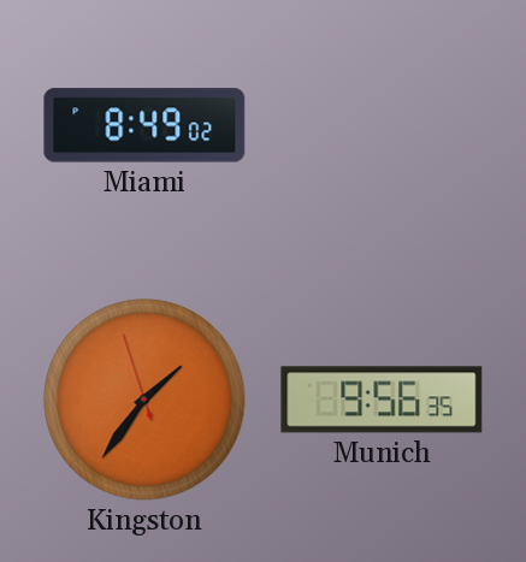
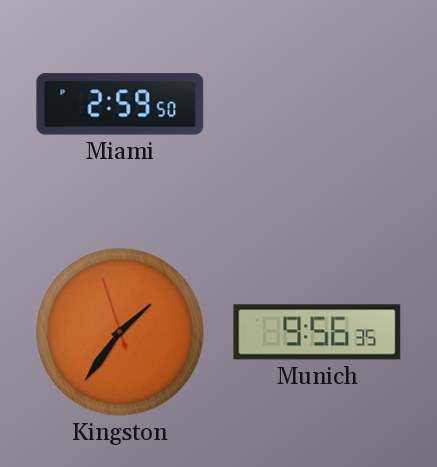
Miami: 8:49 -> 2:59
